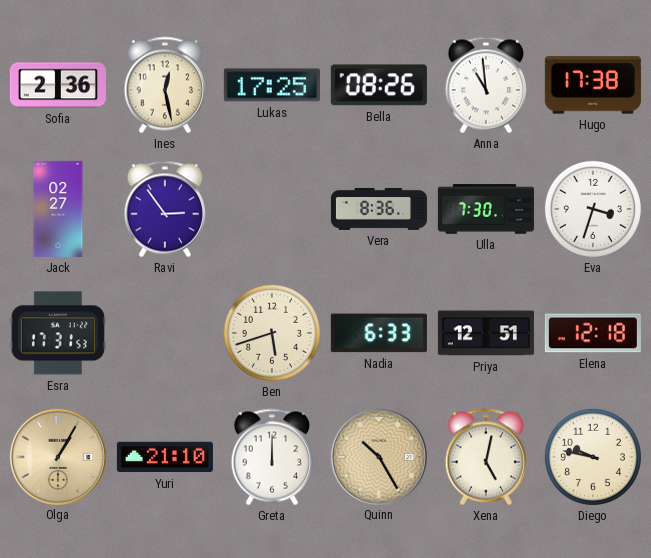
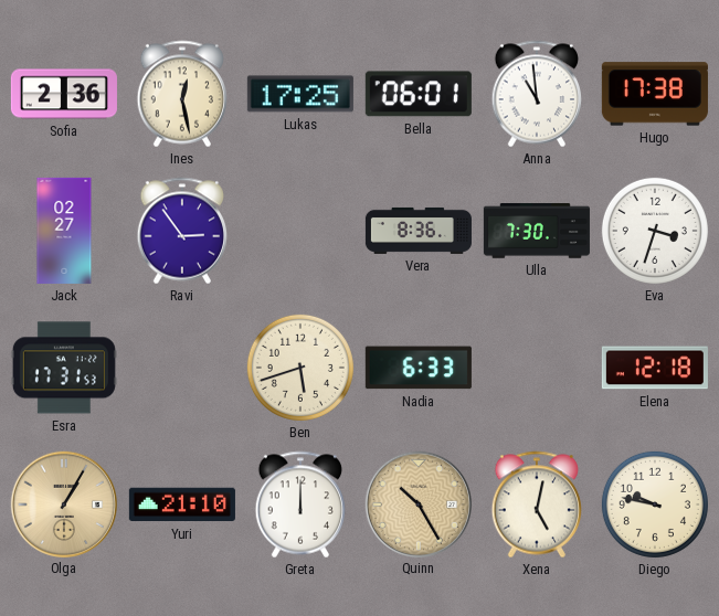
Bella: 08:26 -> 06:01
Priya: 12:51 -> none
